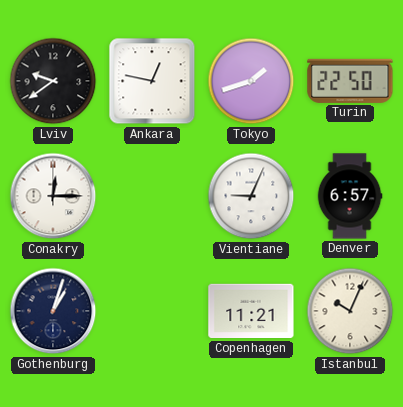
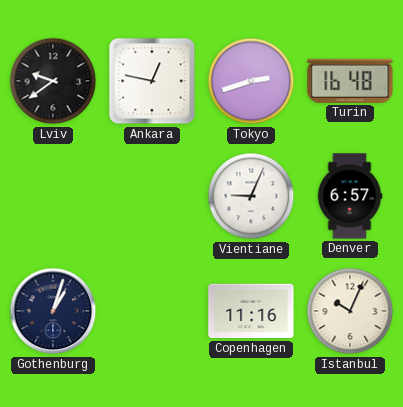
Tokyo: 1:42 -> 2:42
Turin: 22:50 -> 16:48
Conakry: 12:15 -> none
Copenhagen: 11:21 -> 11:16
